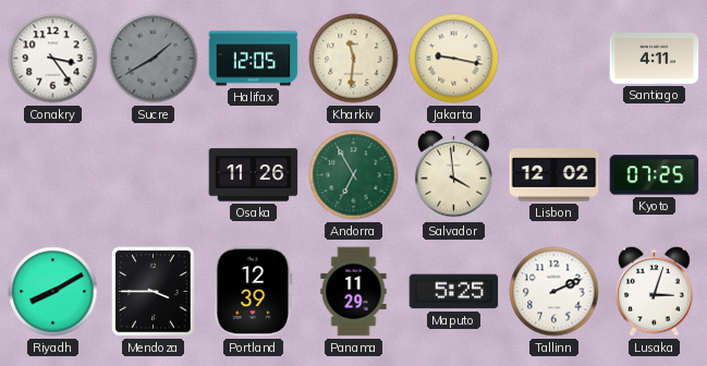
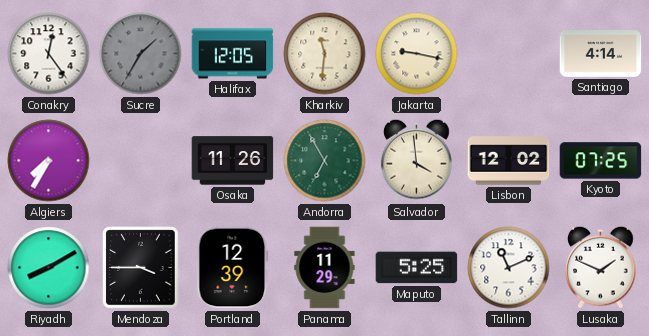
Conakry: 3:24 -> 12:24
Sucre: 1:40 -> 1:35
Santiago: 4:11 -> 4:14
Algiers: none -> 7:35
Tallinn: 2:11 -> 11:11
Lusaka: 3:03 -> 1:49
